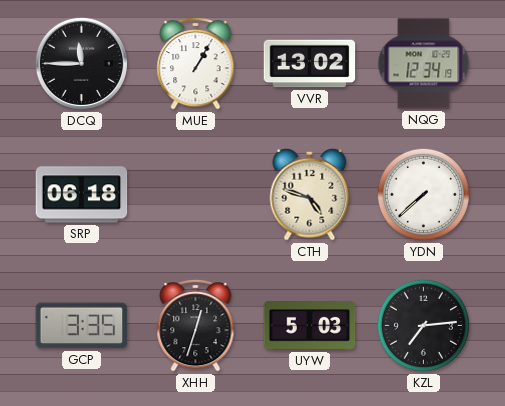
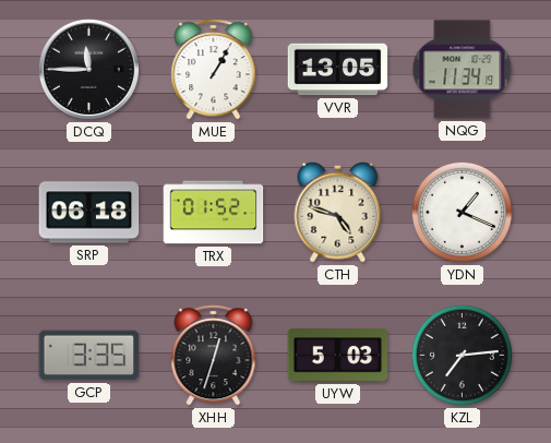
VVR: 13:02 -> 13:05
NQG: 12:34 -> 11:34
TRX: none -> 01:52
YDN: 7:38 -> 1:19
